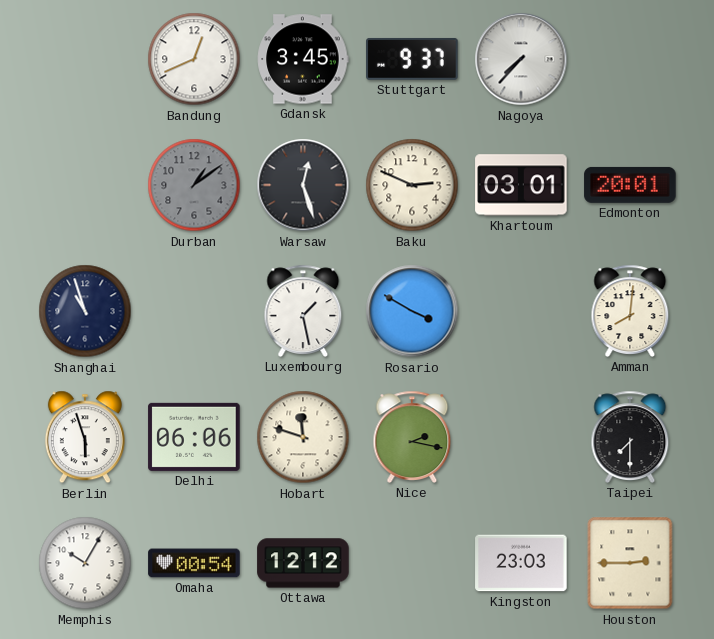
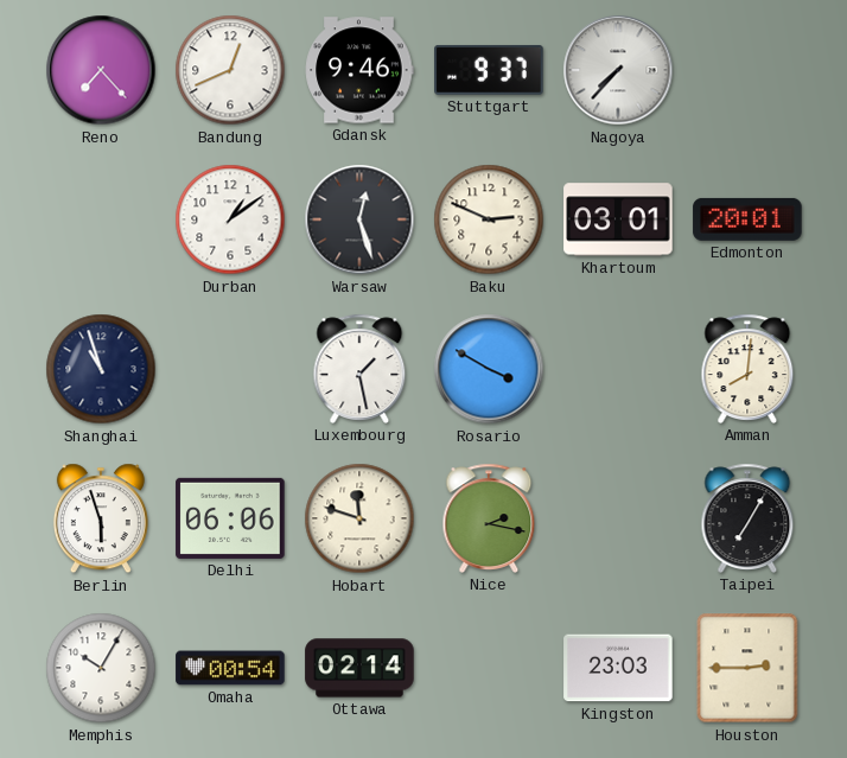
Reno: none -> 7:23
Gdansk: 3:45 -> 9:46
Durban dial: grey -> white
Taipei: 7:30 -> 7:05
Ottawa: 12:12 -> 02:14
